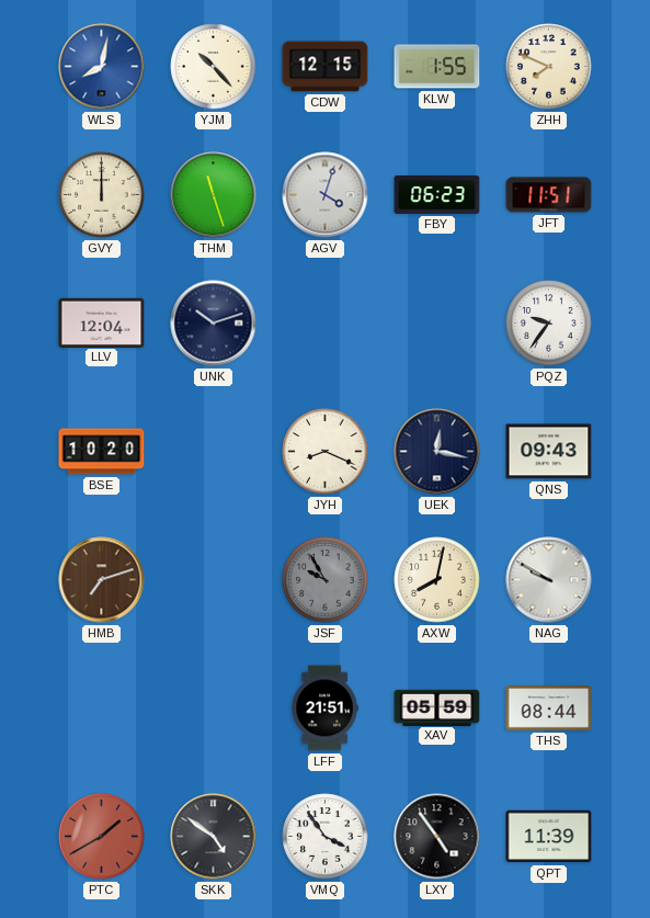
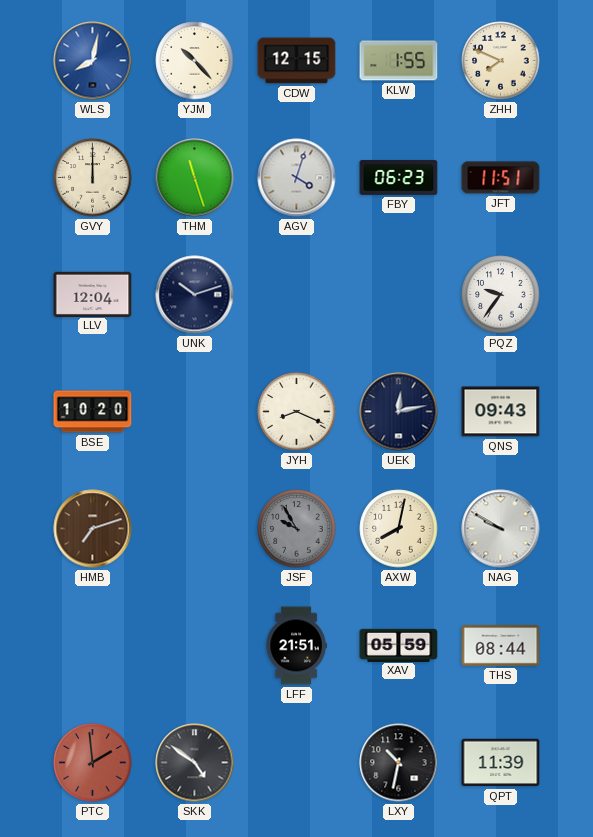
UEK: 12:17 -> 12:13
PTC: 1:40 -> 1:59
VMQ: 3:54 -> none
LXY: 4:54 -> 10:32
